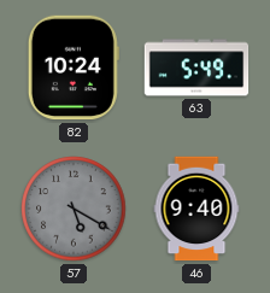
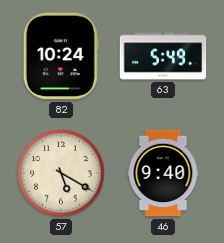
57 dial: grey -> cream
